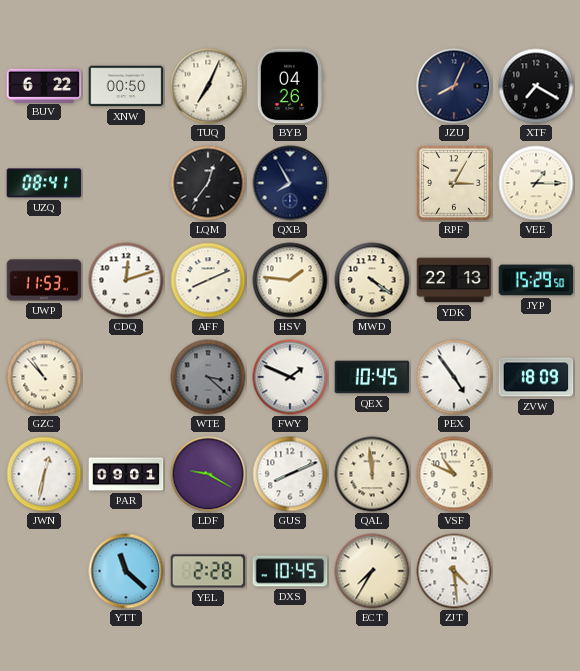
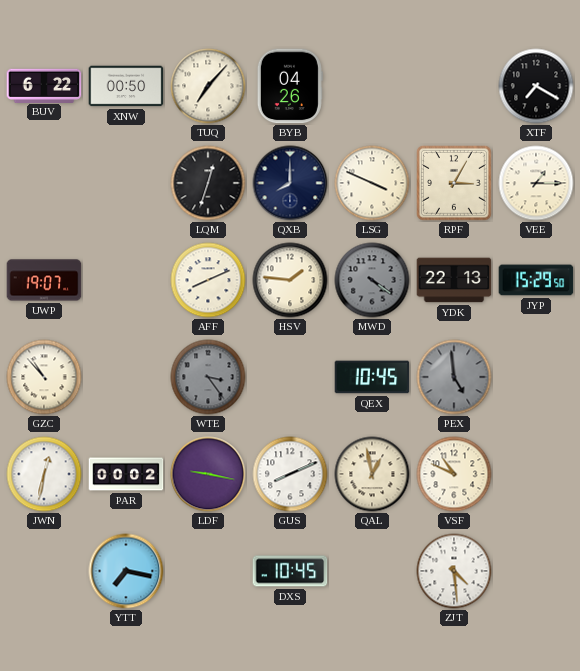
TUQ: 7:04 -> 7:07
JZU: 8:04 -> none
UZQ: 08:41 -> none
LQM: 12:36 -> 12:33
QXB: 7:55 -> 8:00
LSG: none -> 3:49
UWP: 11:53 -> 19:07
CDQ: 12:12 -> none
MWD dial: cream -> grey
WTE: 3:22 -> 3:24
FWY: 1:49 -> none
PEX: 4:54 -> 4:59
PEX dial: white -> grey
ZVW: 18:09 -> none
PAR: 09:01 -> 00:02
LDF: 9:20 -> 9:17
QAL: 11:59 -> 12:58
YTT: 11:22 -> 7:17
YEL: 2:28 -> none
ECT: 7:35 -> none
